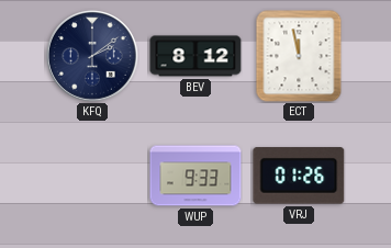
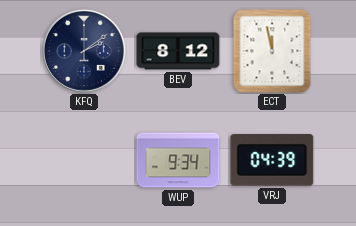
WUP: 9:33 -> 9:34
VRJ: 01:26 -> 04:39
